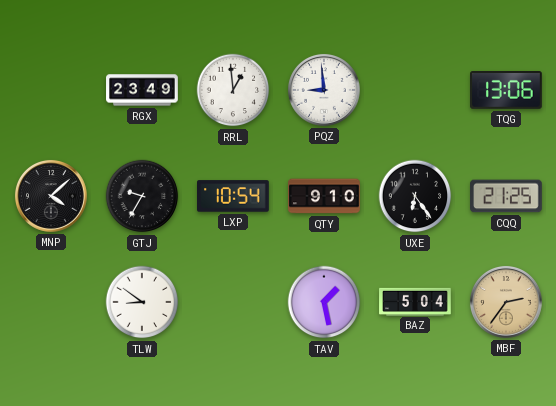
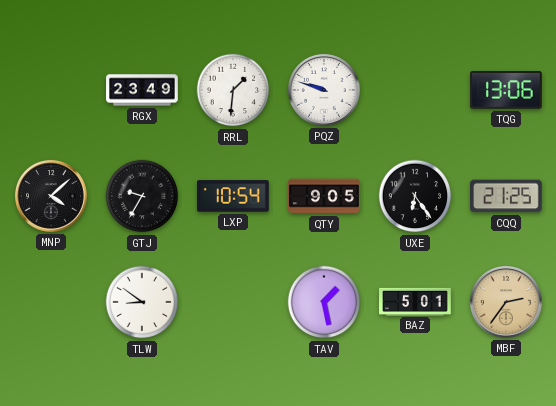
RRL: 12:59 -> 1:31
PQZ: 8:59 -> 9:48
QTY: 9:10 -> 9:05
BAZ: 5:04 -> 5:01
